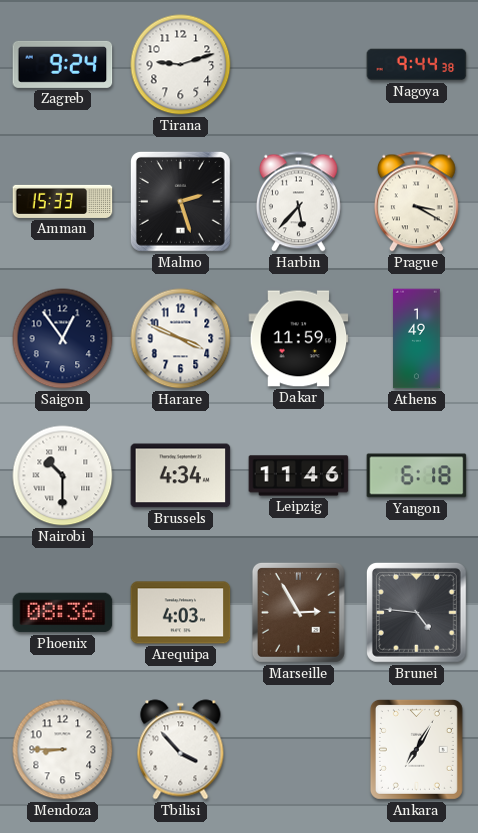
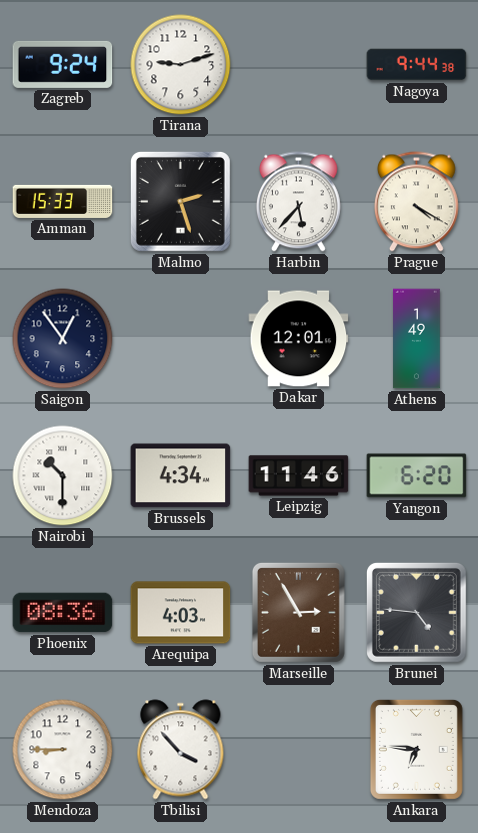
Prague: 3:20 -> 4:20
Harare: 3:49 -> none
Dakar: 11:59 -> 12:01
Yangon: 6:18 -> 6:20
Ankara: 7:05 -> 6:46
